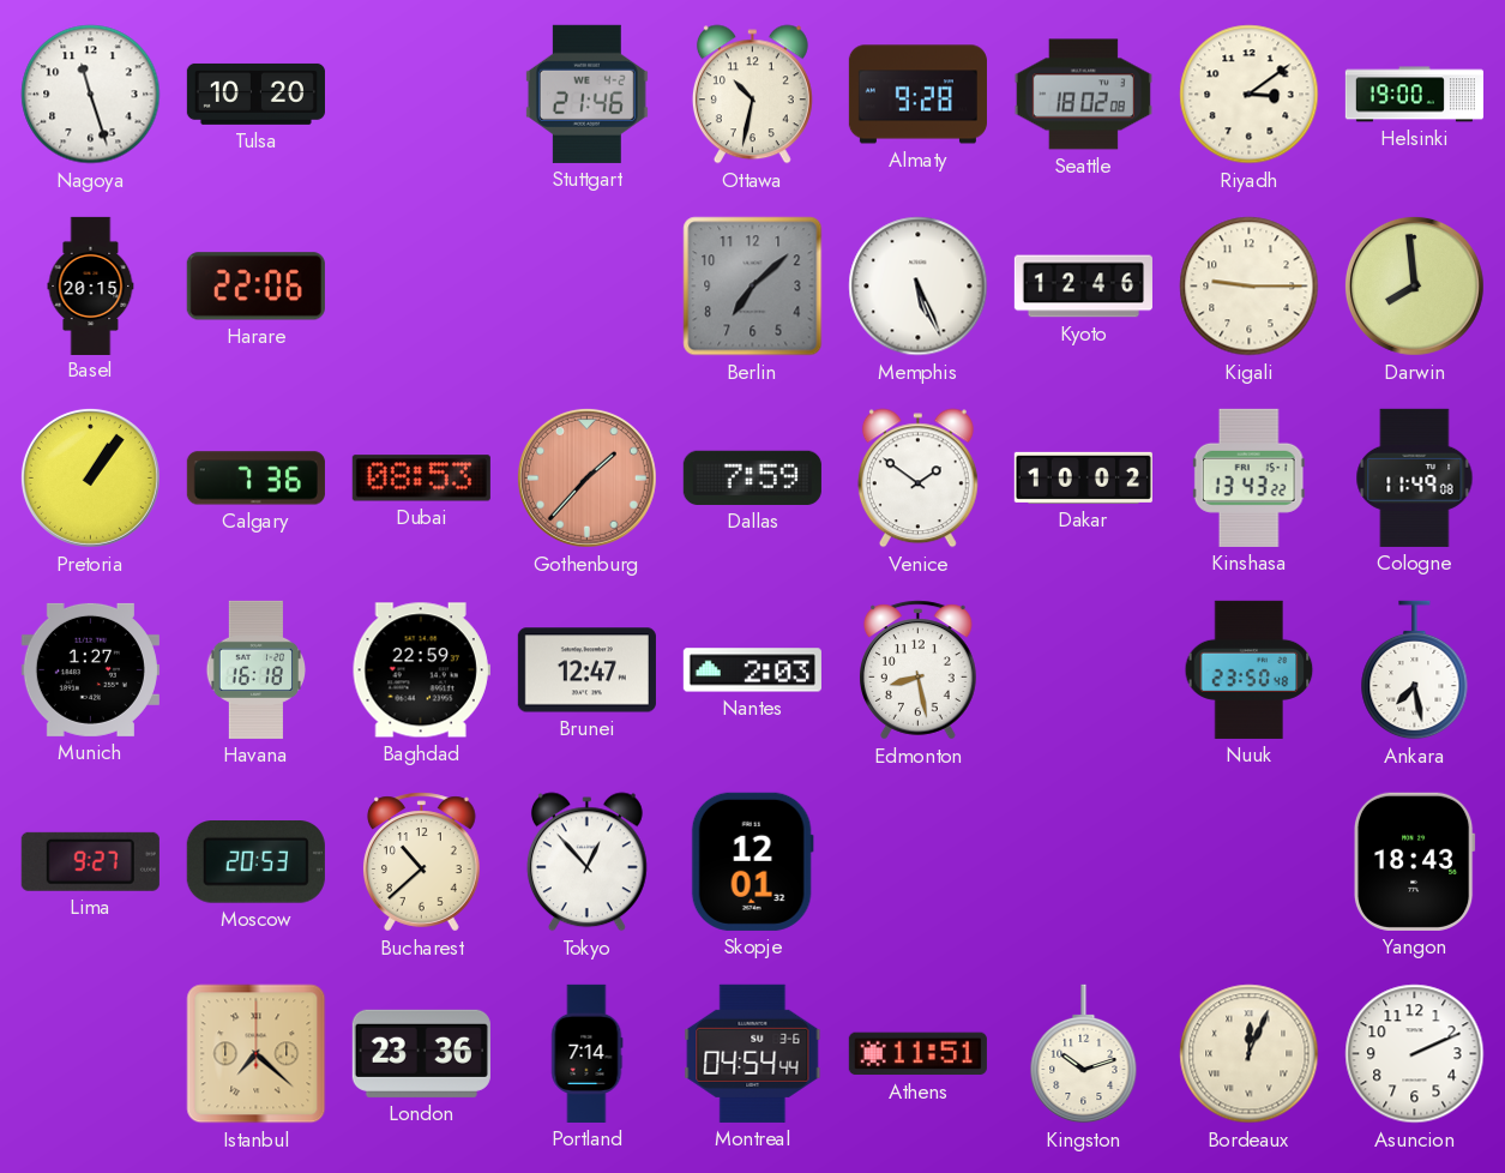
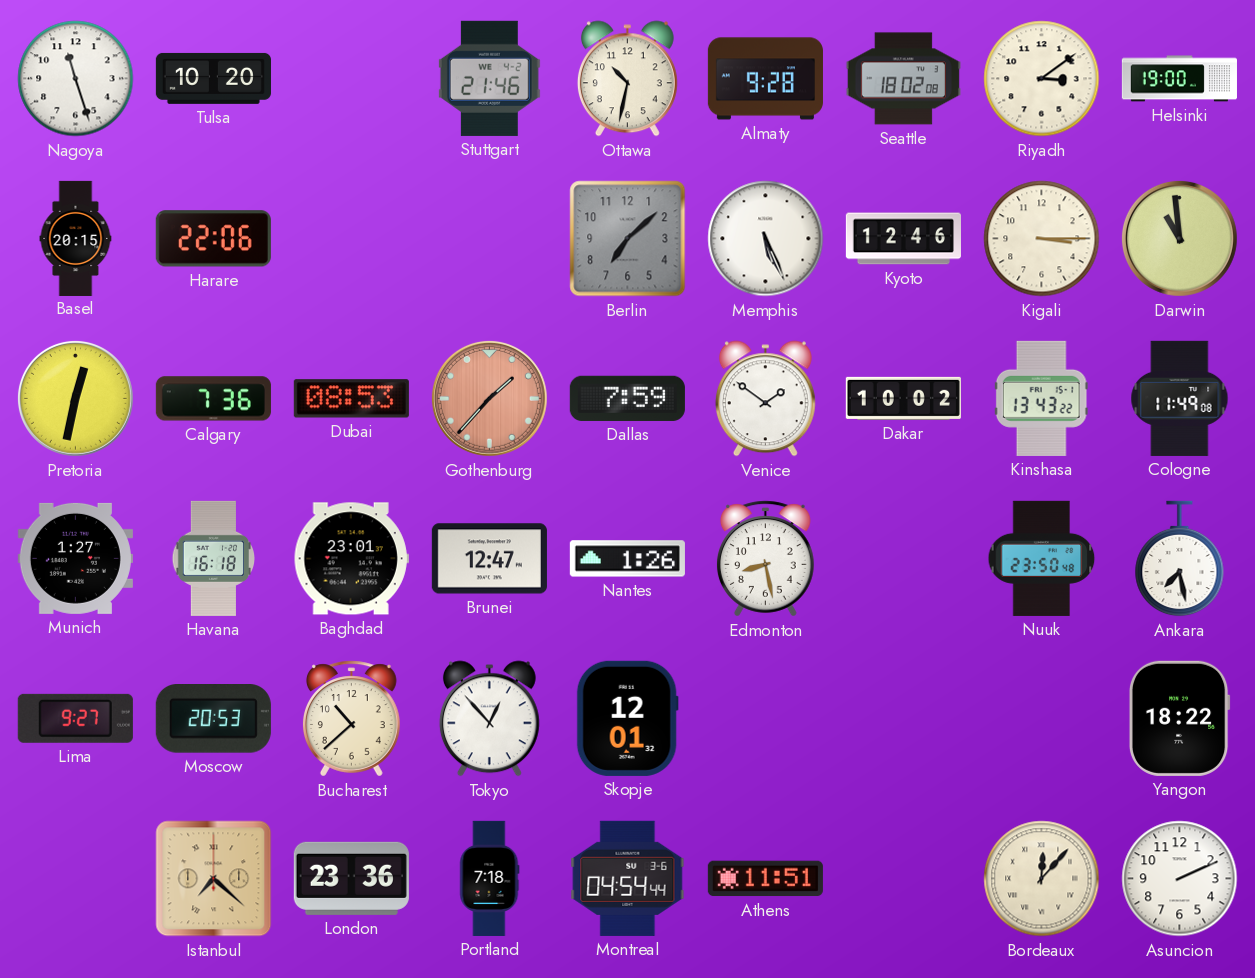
Kigali: 9:15 -> 3:15
Darwin: 7:59 -> 10:59
Pretoria: 1:06 -> 12:32
Baghdad: 22:59 -> 23:01
Nantes: 2:03 -> 1:26
Yangon: 18:43 -> 18:22
Portland: 7:14 -> 7:18
Kingston: 10:12 -> none
Bordeaux: 12:04 -> 12:07
